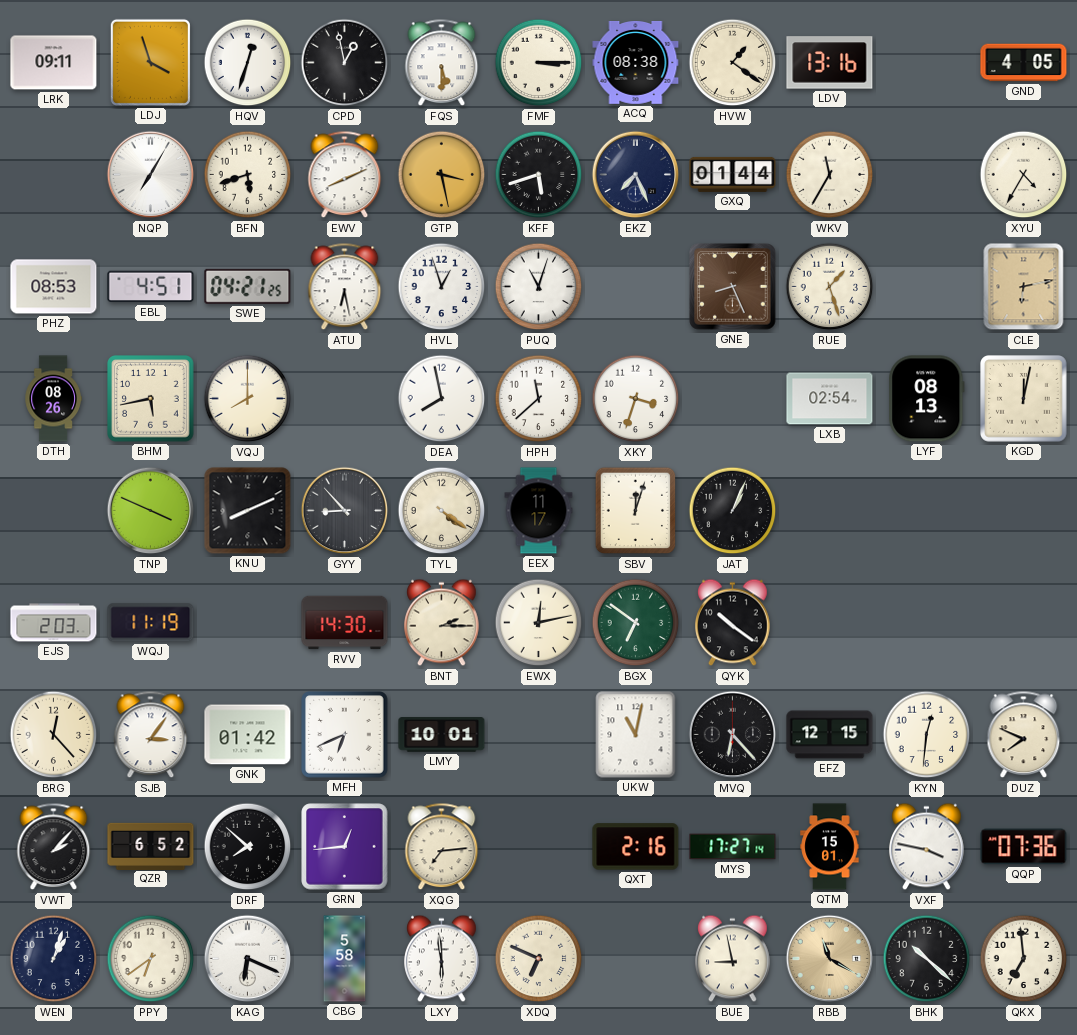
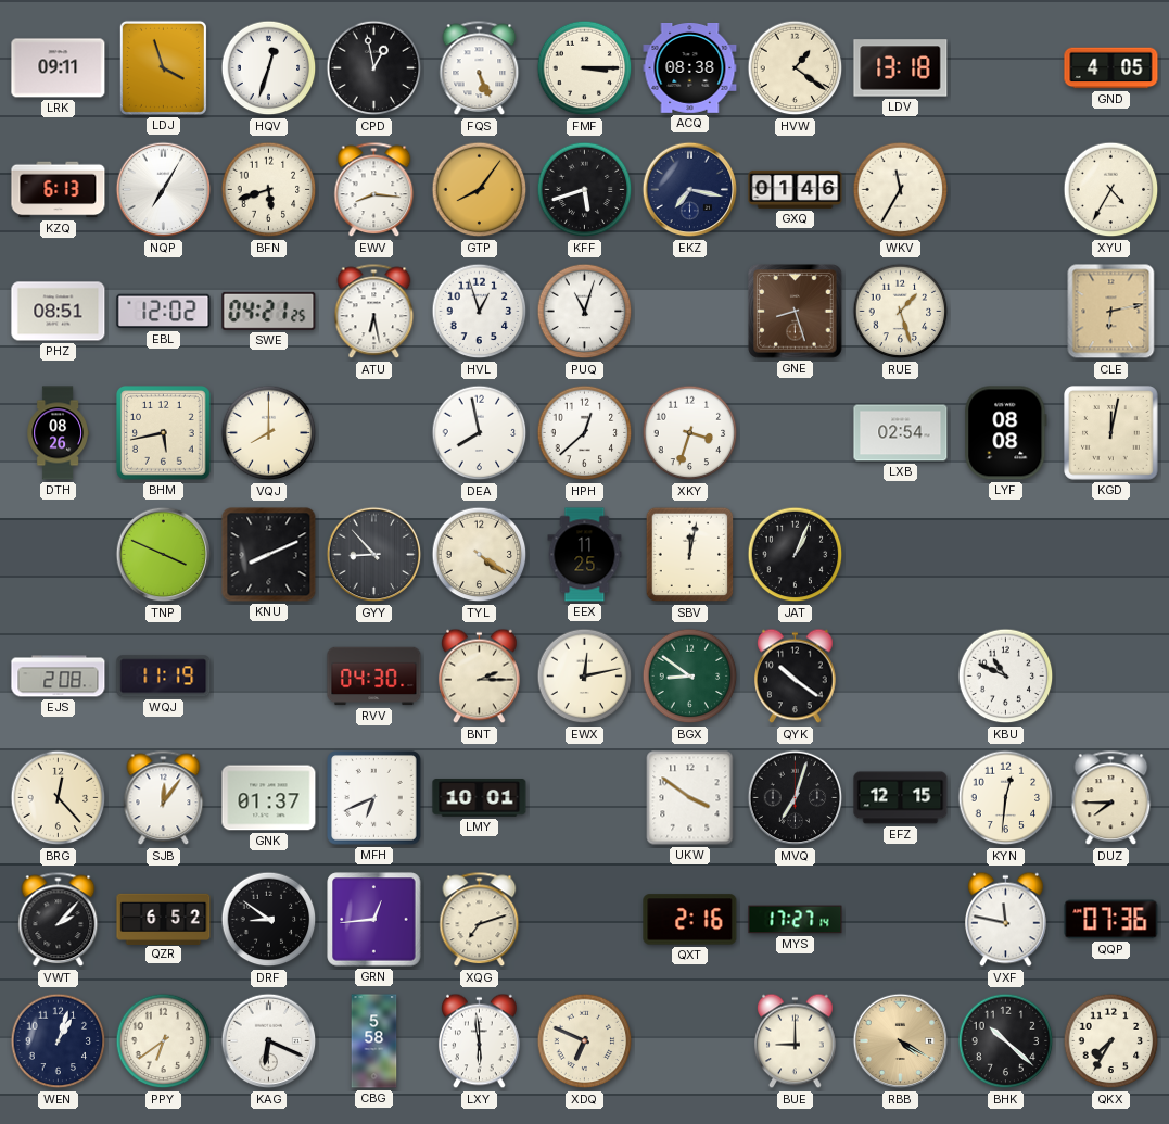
FQS: 5:30 -> 5:26
LDV: 13:16 -> 13:18
KZQ: none -> 6:13
EWV: 8:11 -> 8:16
GTP: 3:28 -> 8:06
EKZ: 7:26 -> 7:17
GXQ: 01:44 -> 01:46
PHZ: 08:53 -> 08:51
EBL: 4:51 -> 12:02
GNE: 8:26 -> 8:27
HPH: 11:38 -> 12:38
LYF: 08:13 -> 08:08
EEX: 11:17 -> 11:25
SBV: 12:03 -> 12:02
EJS: 2:03 -> 2:08
RVV: 14:30 -> 04:30
BGX: 6:51 -> 8:51
KBU: none -> 10:49
SJB: 3:06 -> 12:06
GNK: 01:42 -> 01:37
UKW: 11:02 -> 3:51
MVQ: 6:23 -> 7:03
DUZ: 7:49 -> 7:45
DRF: 7:52 -> 8:51
XQG: 7:14 -> 7:12
QTM: 15:01 -> none
VXF: 3:47 -> 11:47
BUE: 8:58 -> 9:00
RBB: 11:20 -> 4:20
QKX: 6:59 -> 7:35
